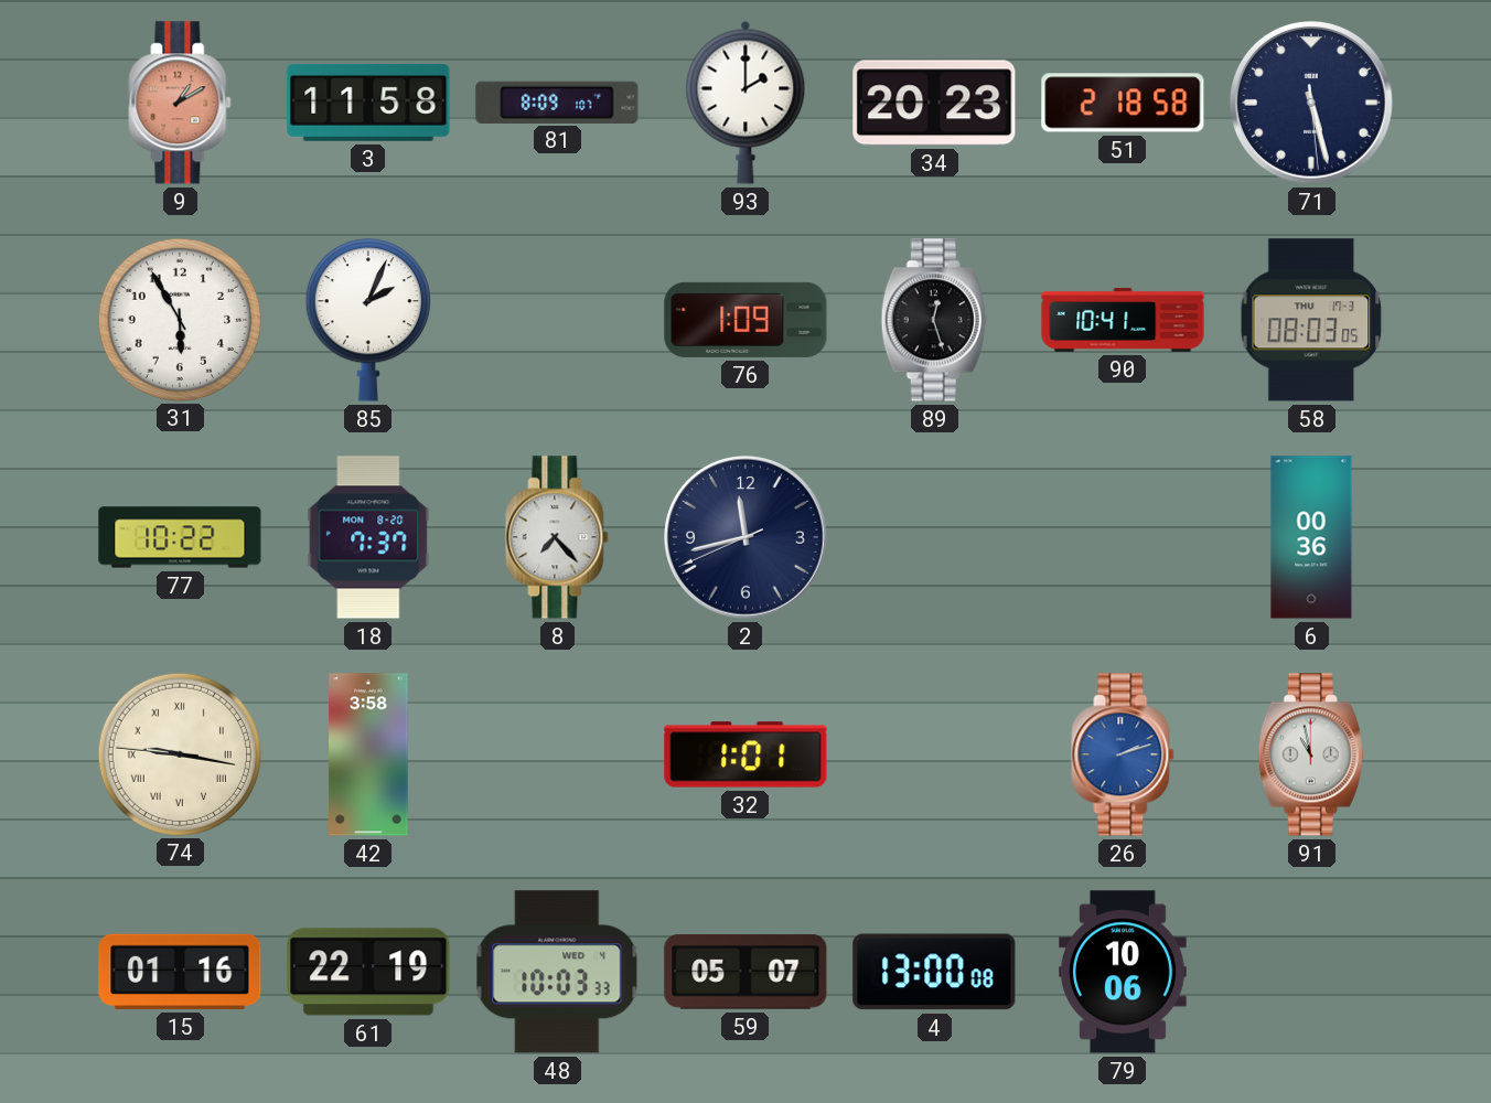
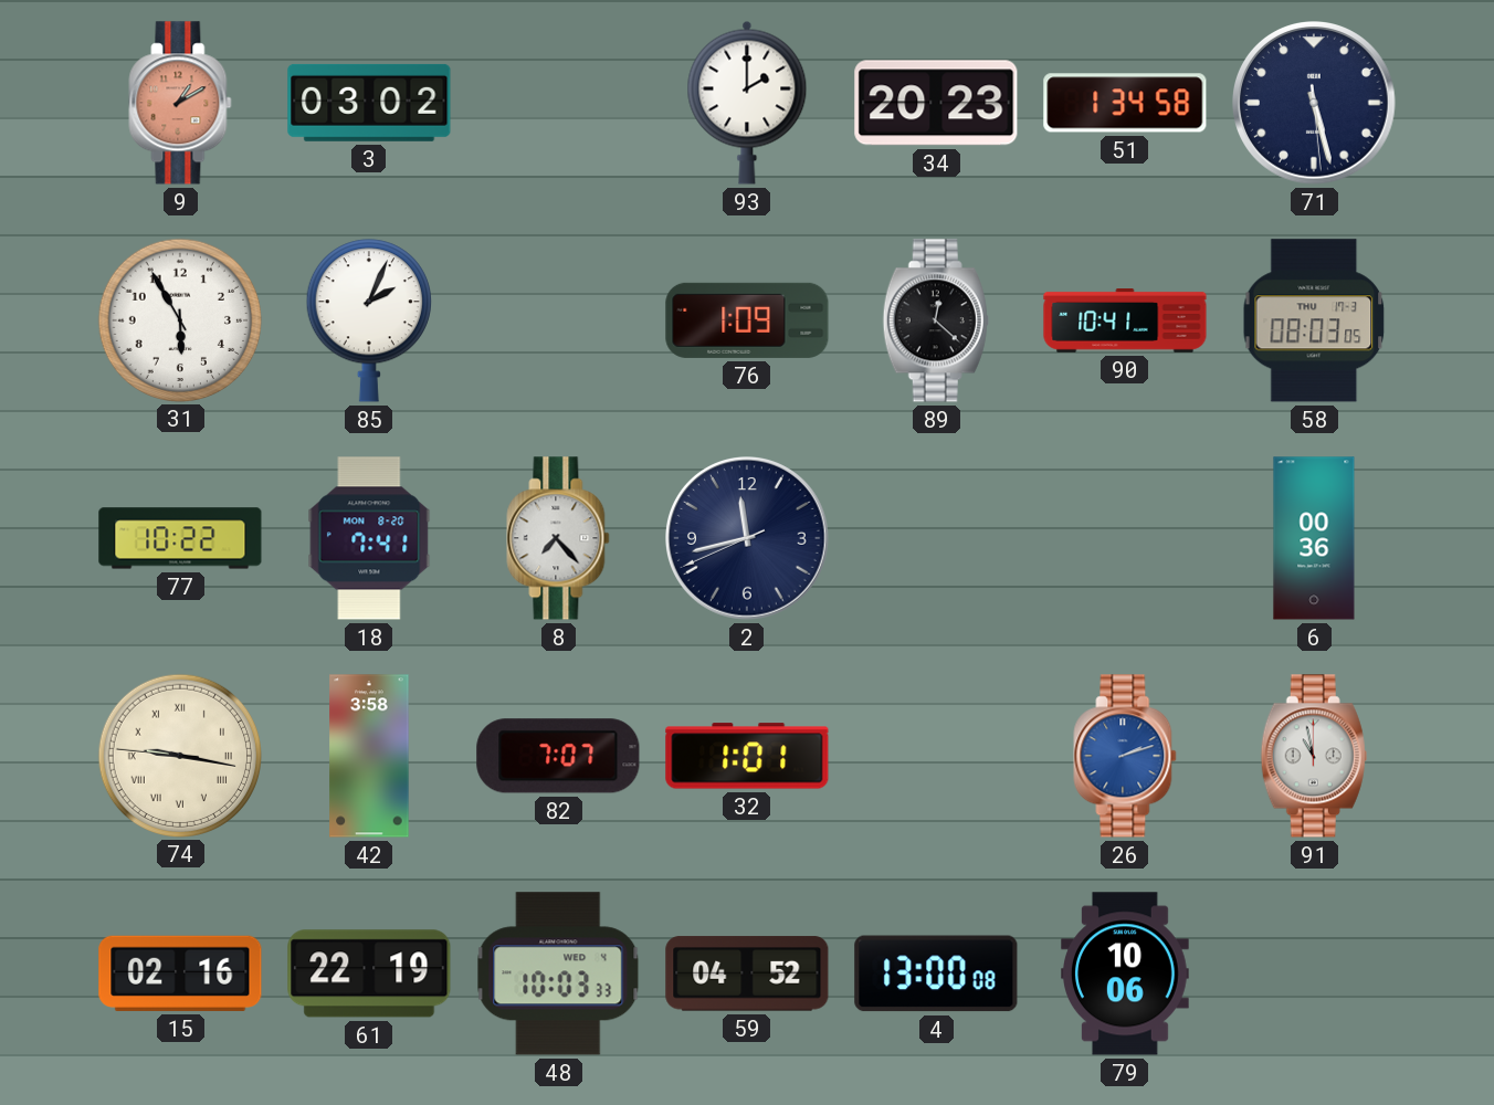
3: 11:58 -> 03:02
81: 8:09 -> none
51: 2:18 -> 1:34
89: 12:27 -> 12:22
18: 7:37 -> 7:41
82: none -> 7:07
15: 01:16 -> 02:16
59: 05:07 -> 04:52
